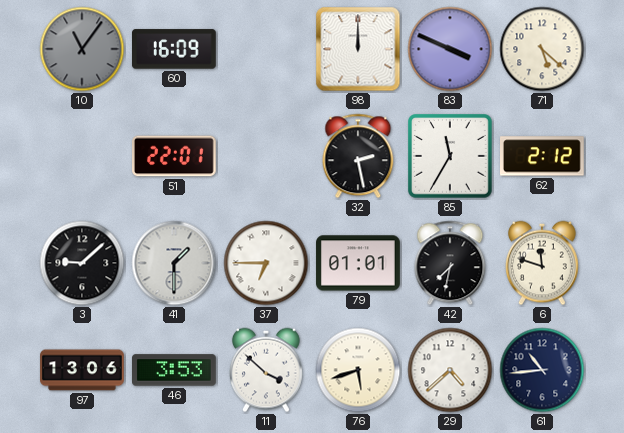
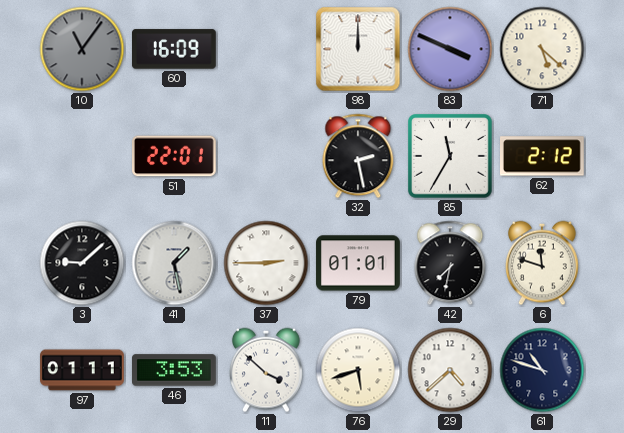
41: 1:30 -> 1:28
37: 6:45 -> 2:45
97: 13:06 -> 01:11
61: 10:44 -> 10:48
